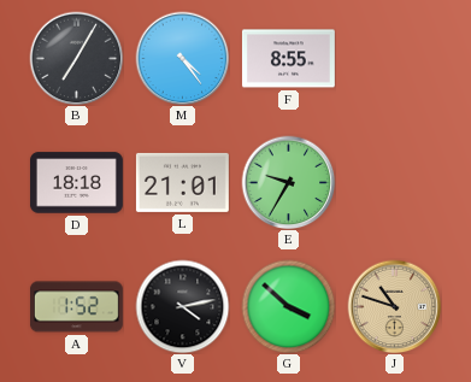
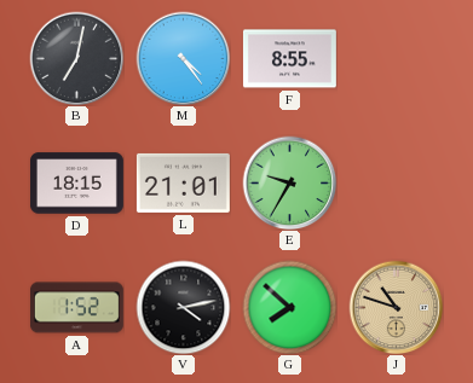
B: 7:05 -> 7:02
D: 18:18 -> 18:15
G: 3:52 -> 7:52
